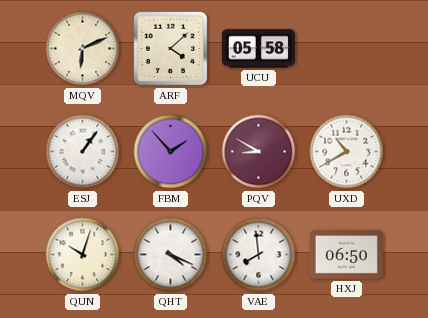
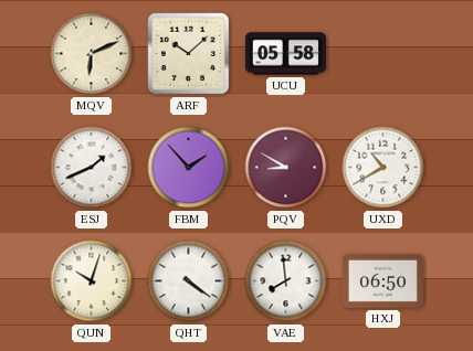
ARF: 4:08 -> 10:08
ESJ: 1:06 -> 1:41
QHT: 4:19 -> 4:21
